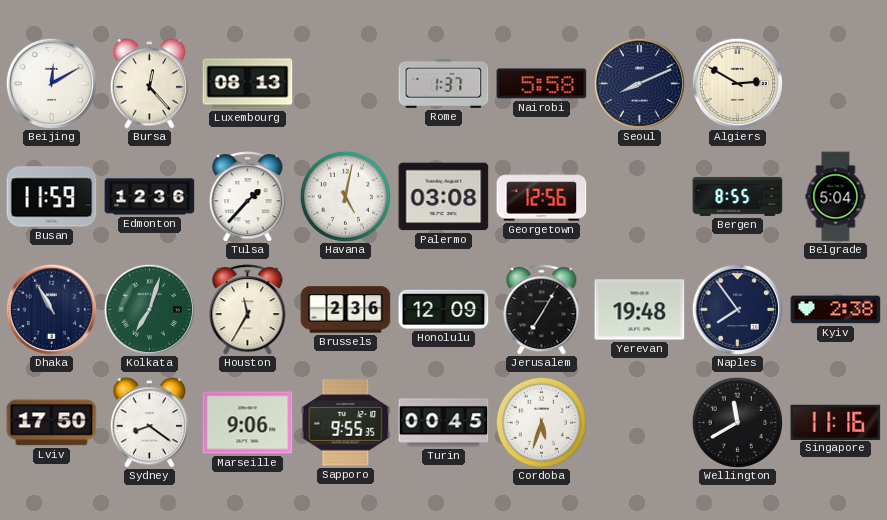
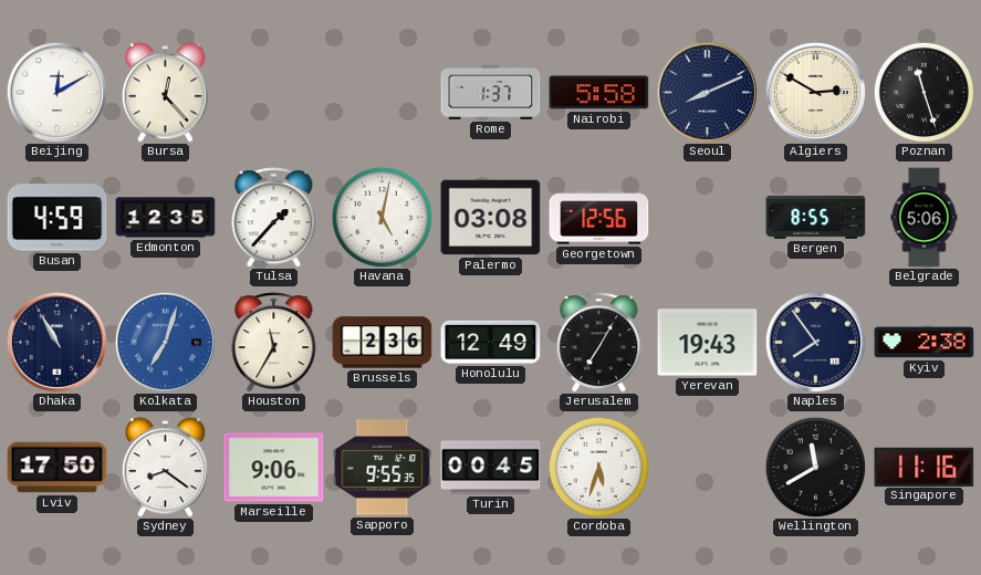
Luxembourg: 08:13 -> none
Poznan: none -> 11:27
Busan: 11:59 -> 4:59
Edmonton: 12:36 -> 12:35
Belgrade: 5:04 -> 5:06
Kolkata dial: green -> blue
Honolulu: 12:09 -> 12:49
Yerevan: 19:48 -> 19:43
